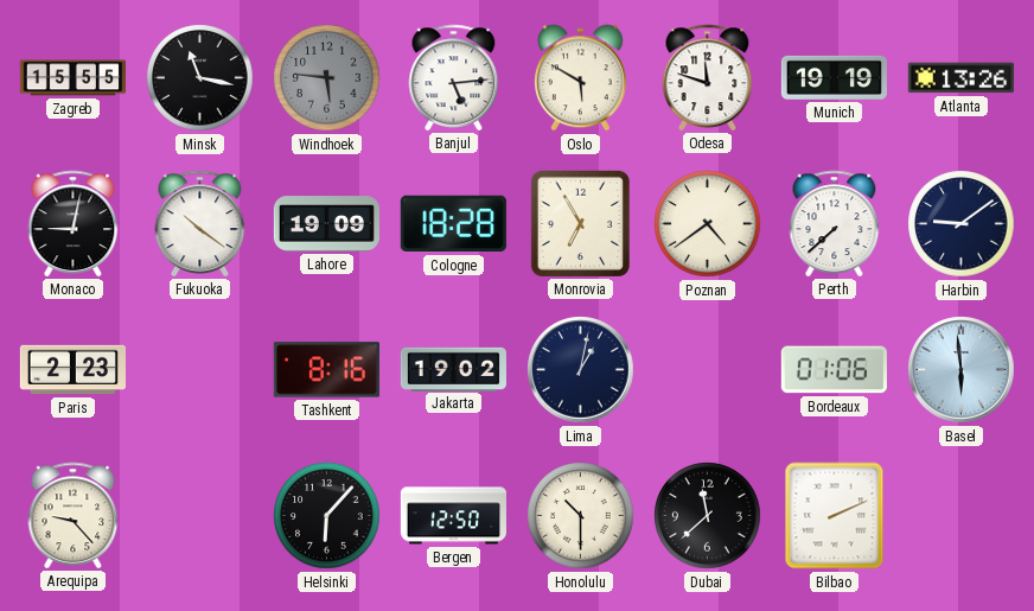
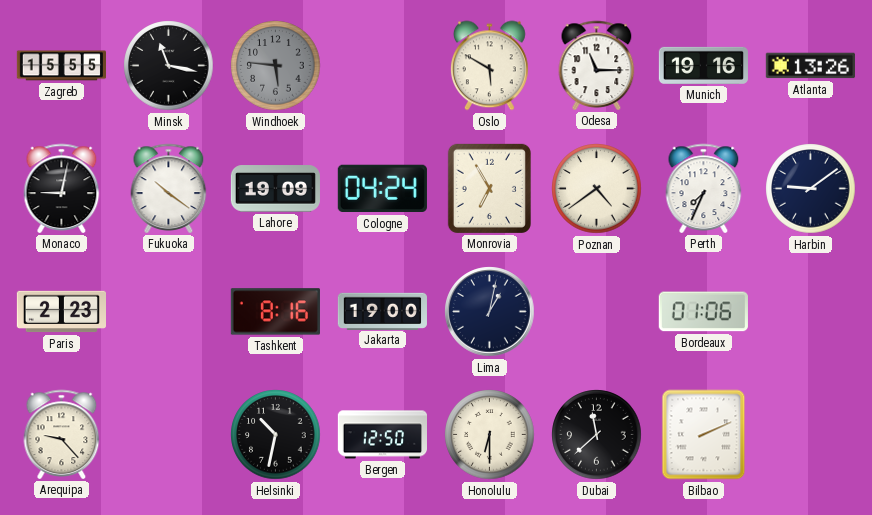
Banjul: 5:14 -> none
Odesa: 11:48 -> 11:15
Munich: 19:19 -> 19:16
Cologne: 18:28 -> 04:24
Perth: 7:38 -> 7:34
Jakarta: 19:02 -> 19:00
Basel: 5:59 -> none
Helsinki: 6:07 -> 10:32
Honolulu: 10:30 -> 6:30
